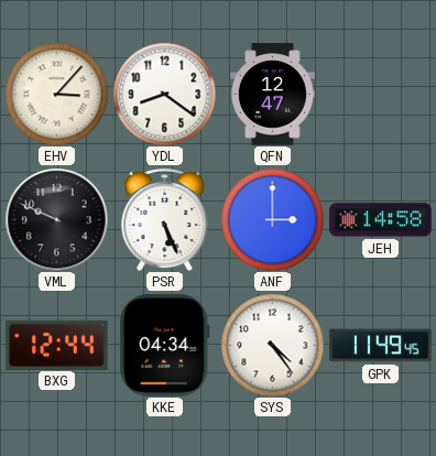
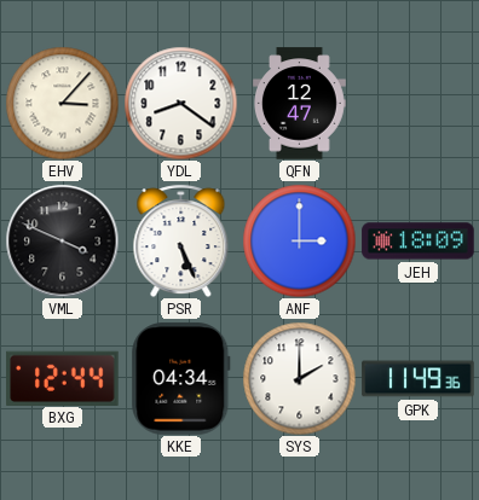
VML: 9:49 -> 3:49
JEH: 14:58 -> 18:09
SYS: 4:24 -> 2:00
GPK: 11:49:45 -> 11:49:36
